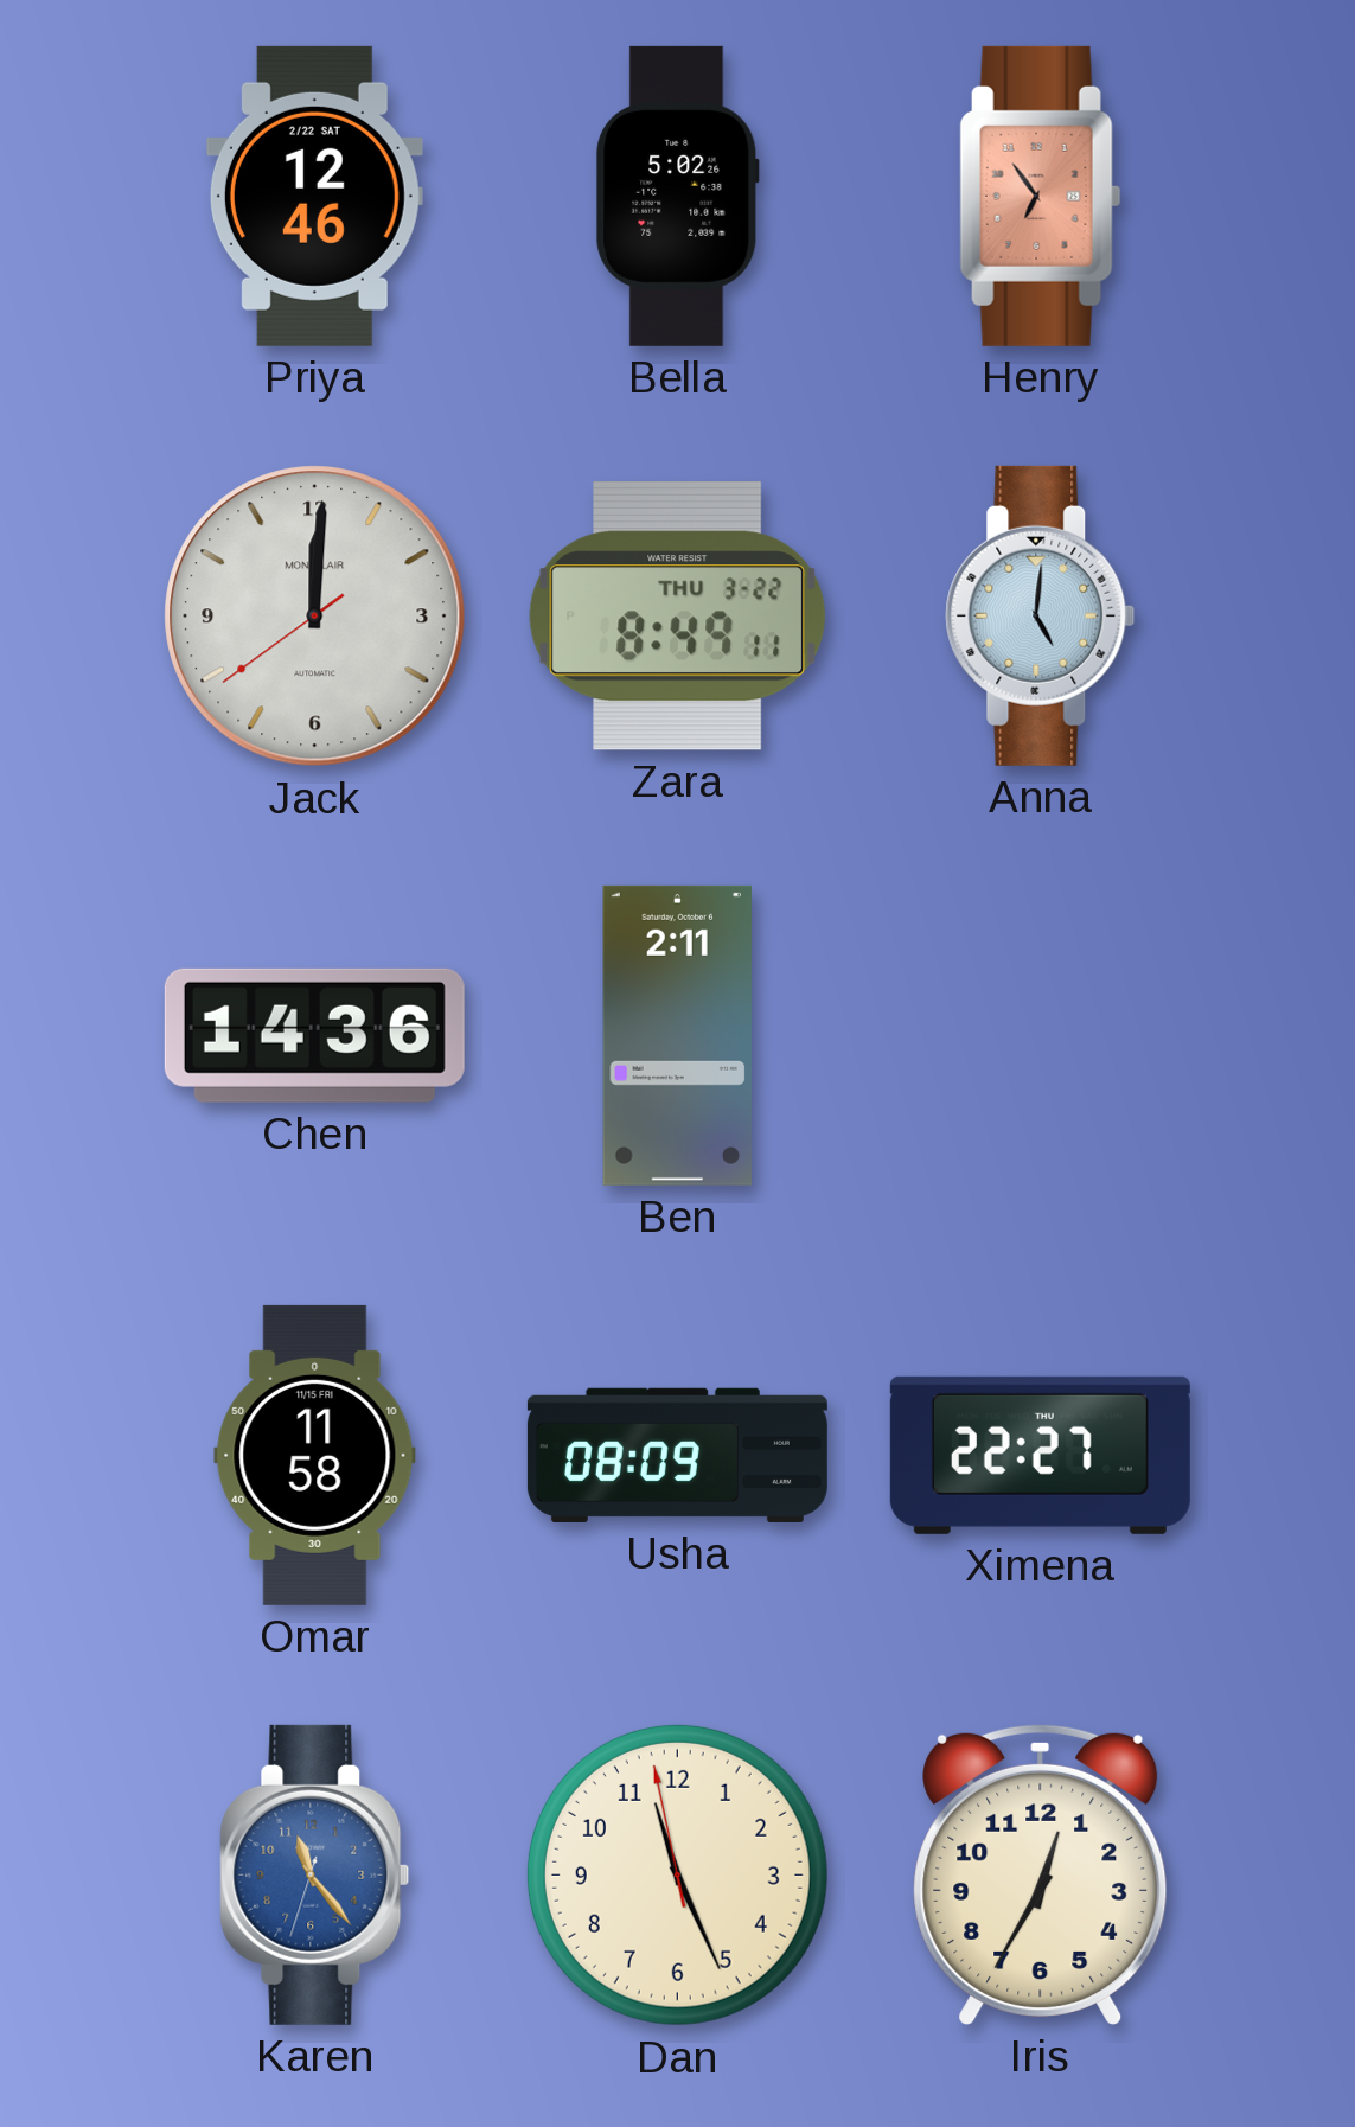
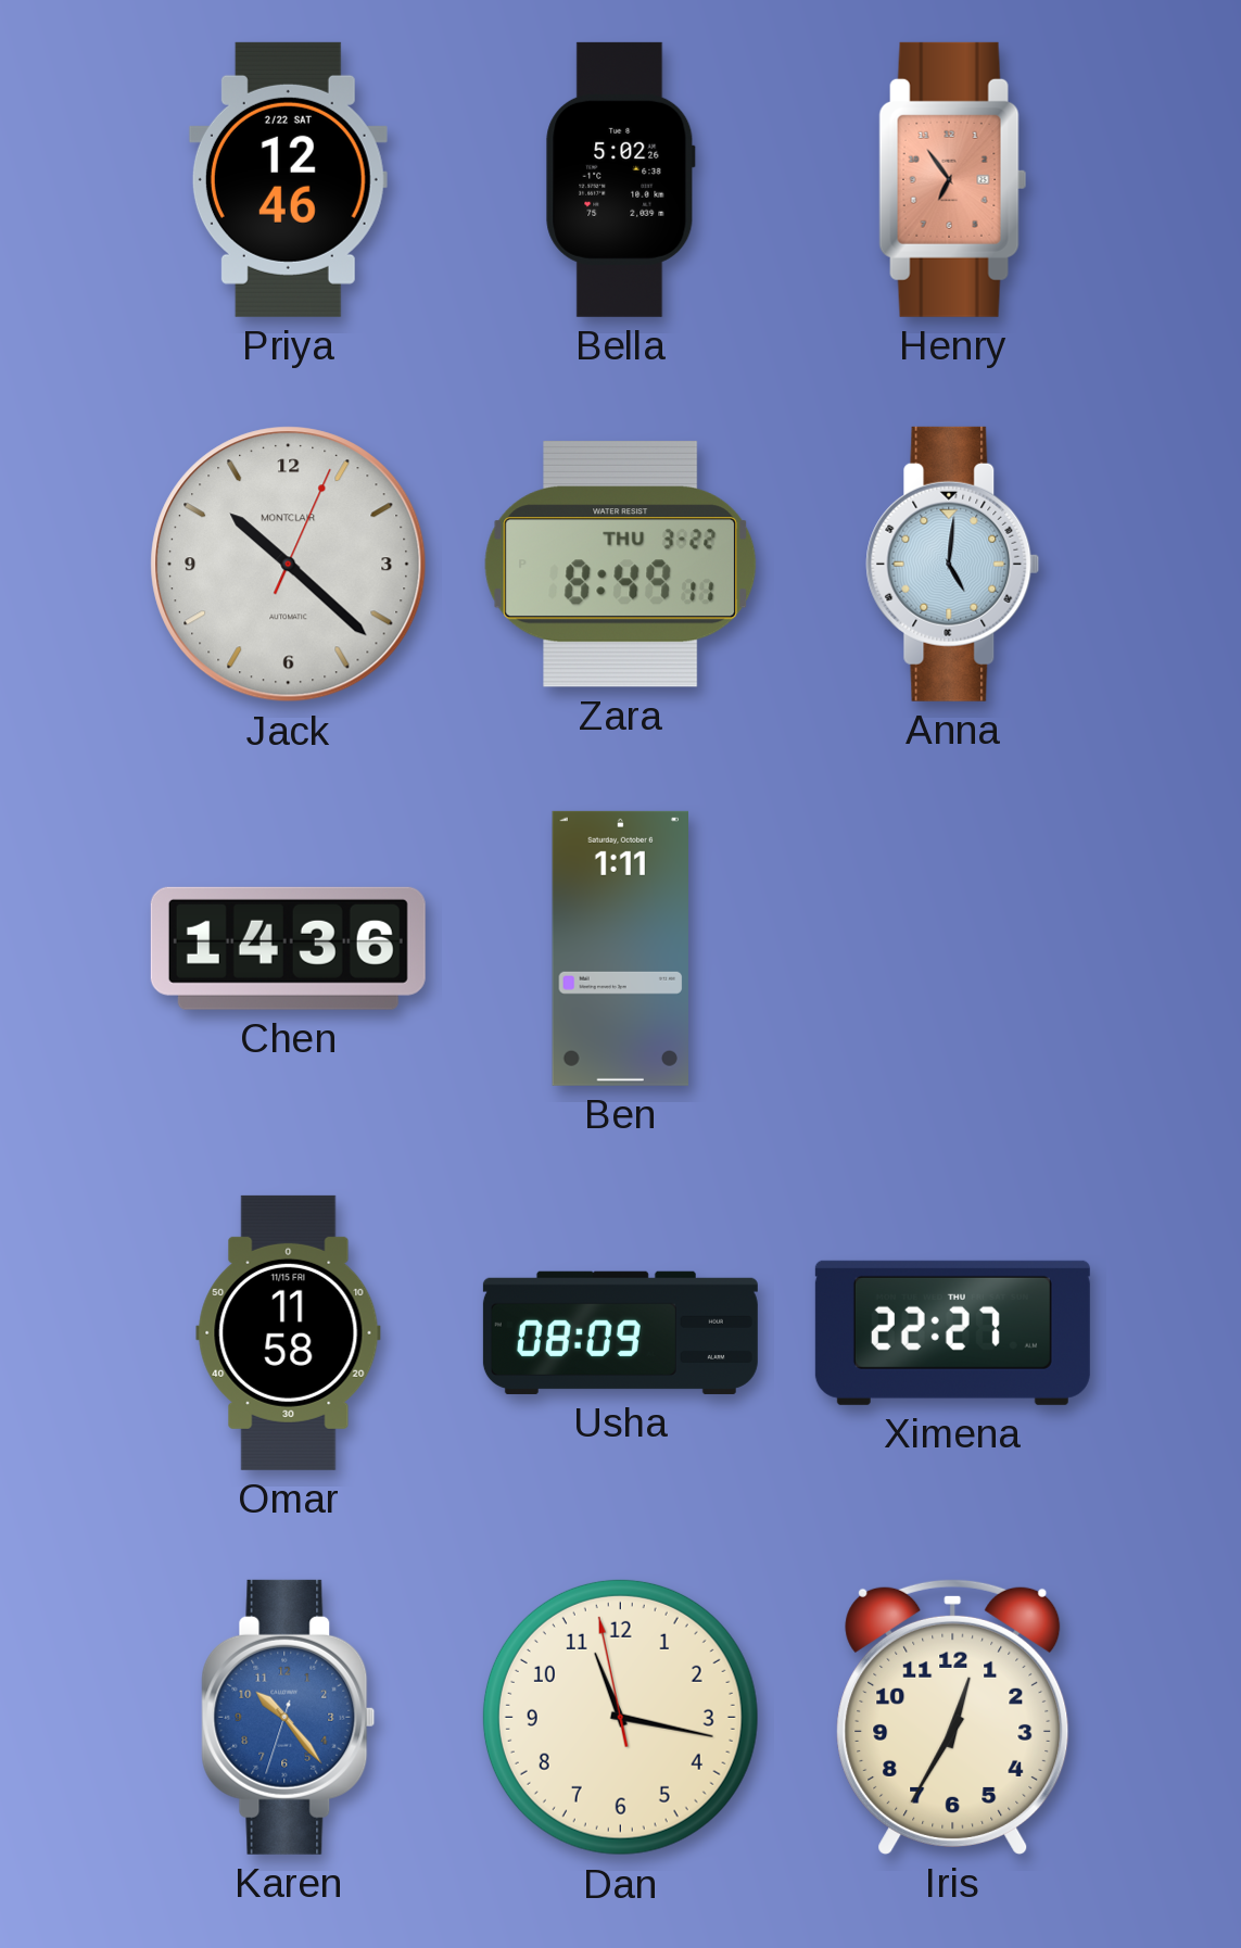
Jack: 12:00 -> 10:22
Ben: 2:11 -> 1:11
Karen: 11:23 -> 10:23
Dan: 11:25 -> 11:16
